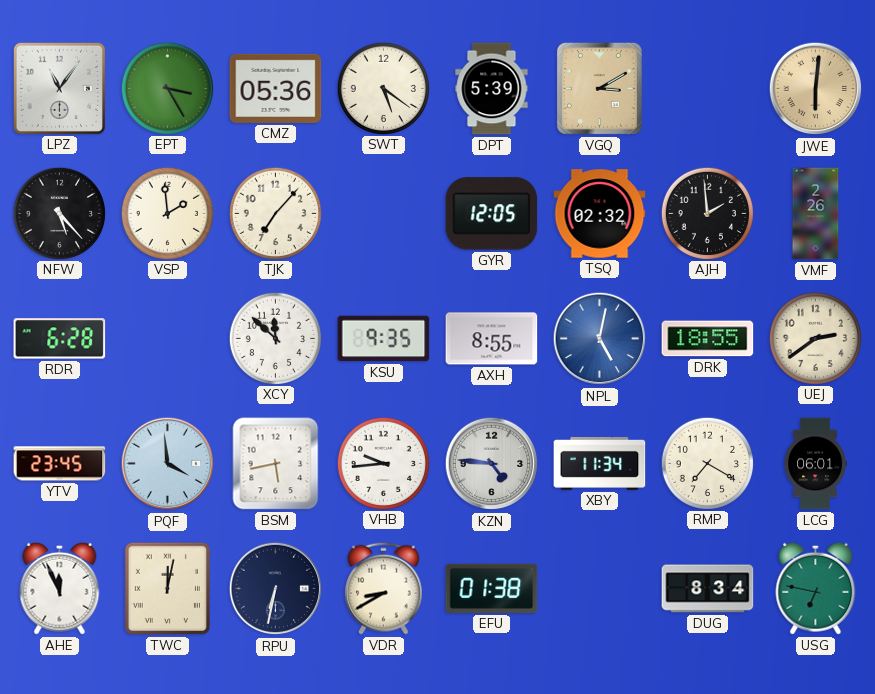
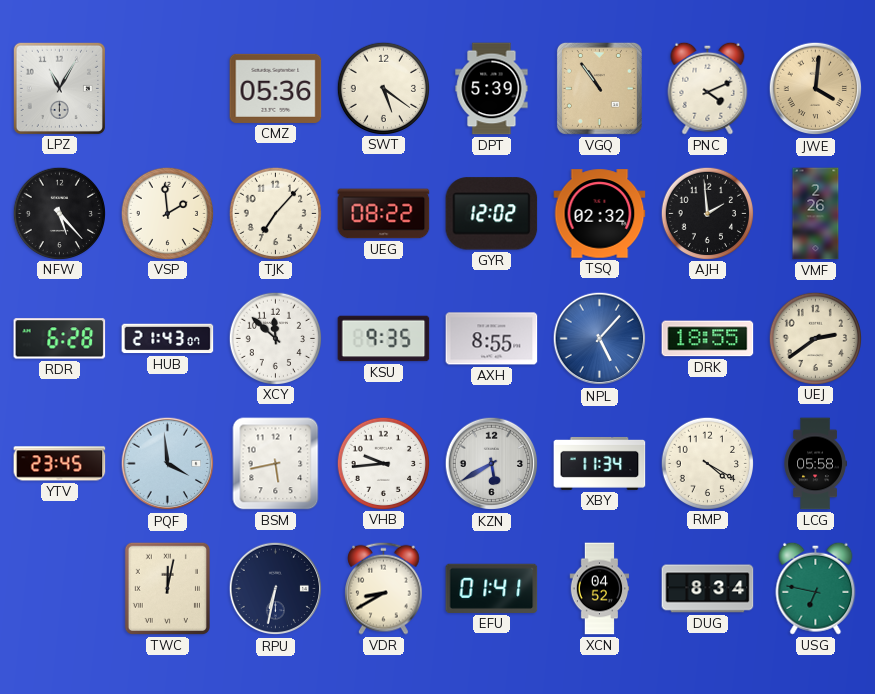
LPZ: 11:06 -> 11:05
EPT: 3:25 -> none
VGQ: 3:10 -> 10:54
PNC: none -> 4:11
JWE: 6:01 -> 4:01
UEG: none -> 08:22
GYR: 12:05 -> 12:02
HUB: none -> 21:43
NPL: 5:02 -> 5:07
KZN: 4:46 -> 5:40
RMP: 7:20 -> 4:20
LCG: 06:01 -> 05:58
AHE: 11:56 -> none
EFU: 01:38 -> 01:41
XCN: none -> 04:52
